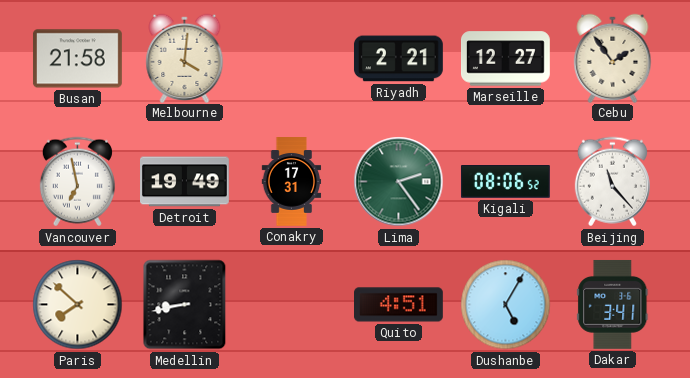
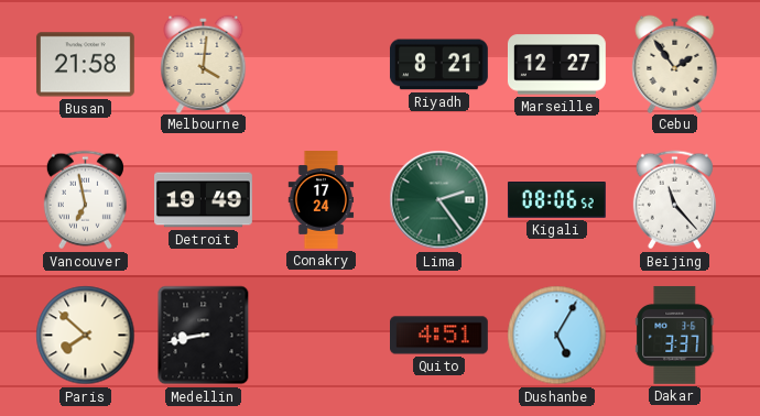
Riyadh: 2:21 -> 8:21
Conakry: 17:31 -> 17:24
Dakar: 3:41 -> 3:37
